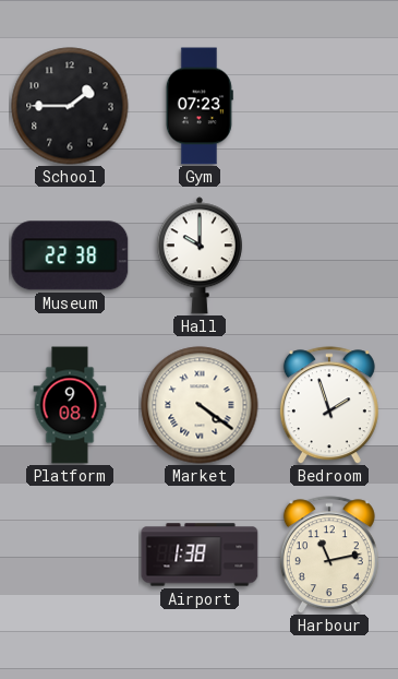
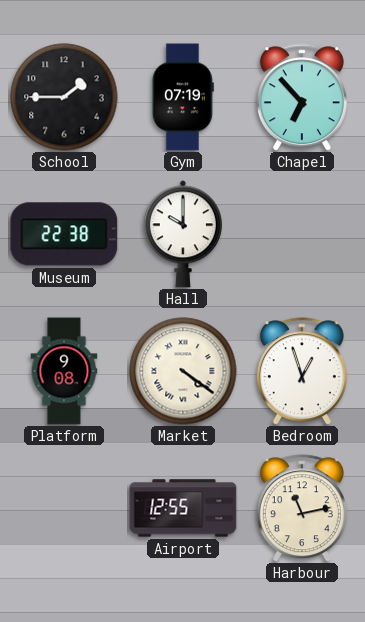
Gym: 07:23 -> 07:19
Chapel: none -> 6:53
Bedroom: 1:57 -> 12:57
Airport: 1:38 -> 12:55
